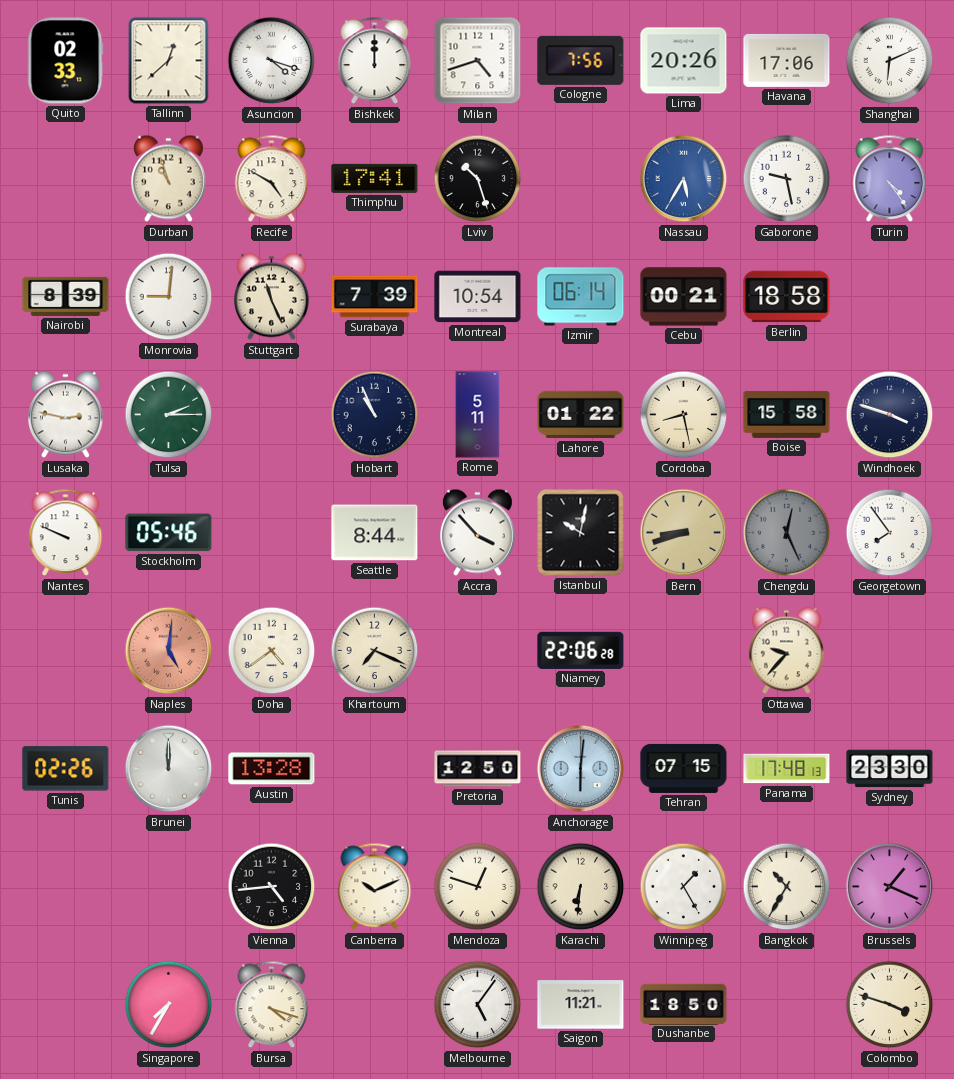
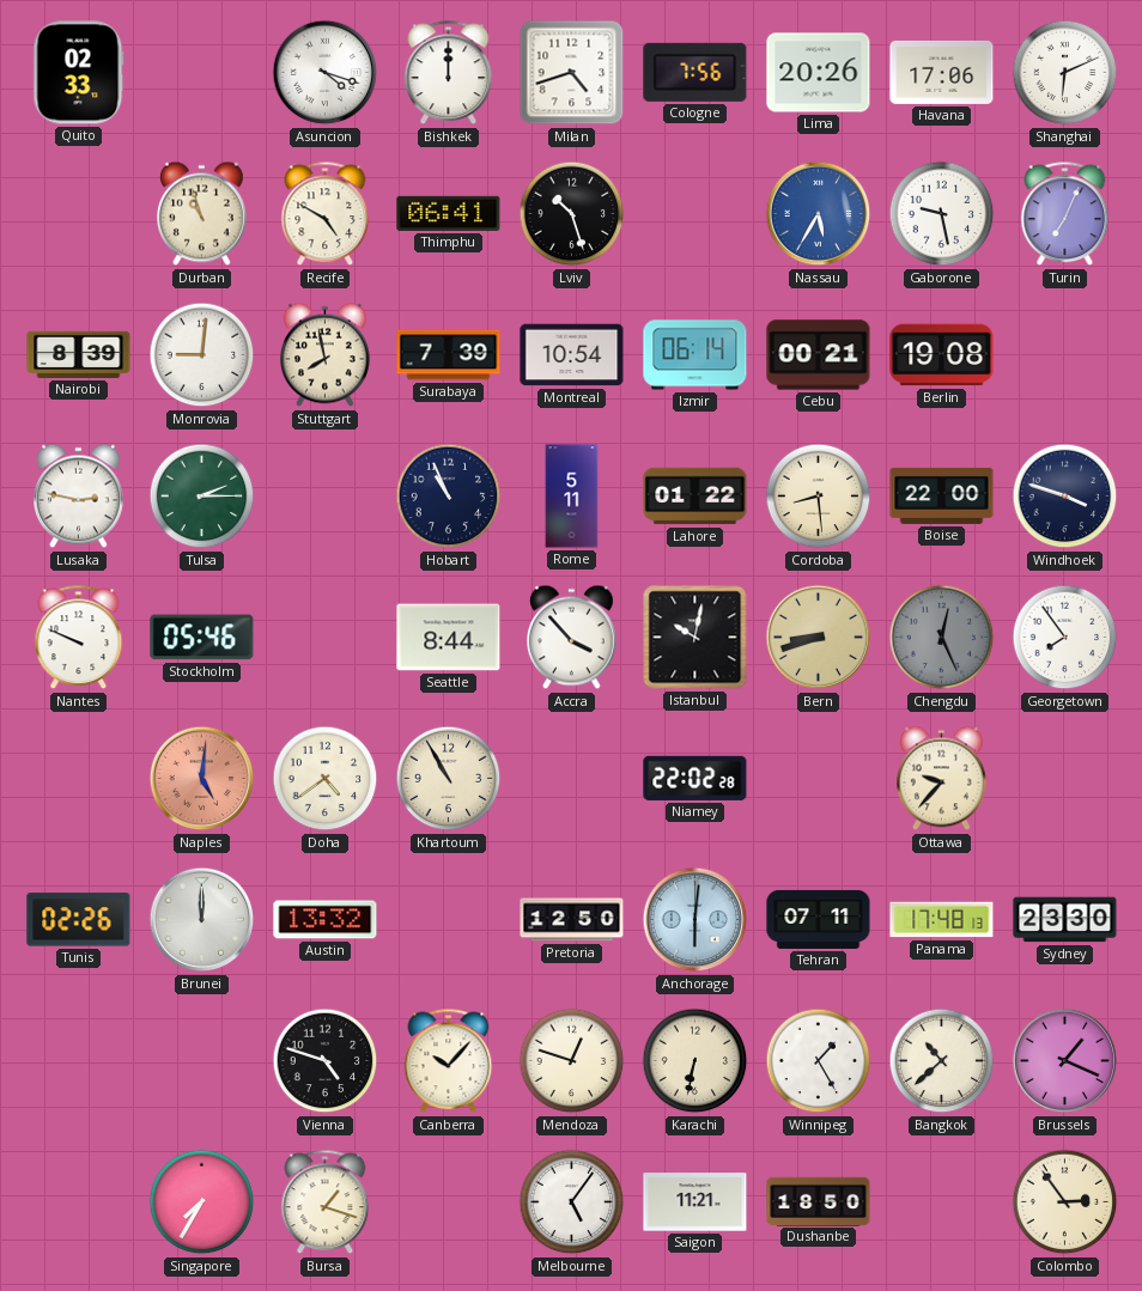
Tallinn: 12:38 -> none
Thimphu: 17:41 -> 06:41
Turin: 4:24 -> 7:04
Stuttgart: 11:26 -> 7:58
Berlin: 18:58 -> 19:08
Cordoba: 8:28 -> 8:29
Boise: 15:58 -> 22:00
Khartoum: 7:19 -> 10:55
Niamey: 22:06 -> 22:02
Austin: 13:28 -> 13:32
Tehran: 07:15 -> 07:11
Vienna: 4:44 -> 4:48
Canberra: 10:11 -> 10:07
Karachi: 6:31 -> 6:32
Bangkok: 10:35 -> 10:38
Bursa: 4:18 -> 1:18
Colombo: 3:48 -> 2:54
